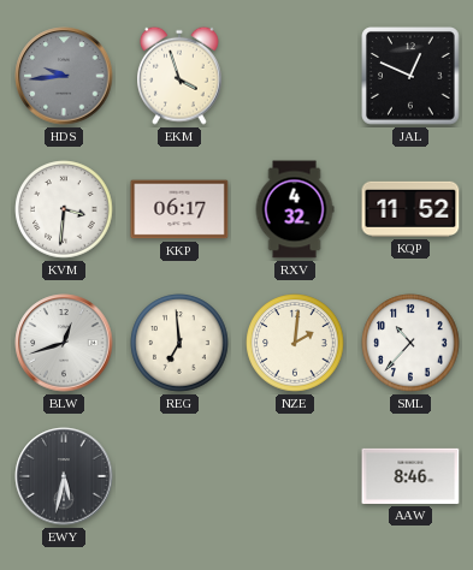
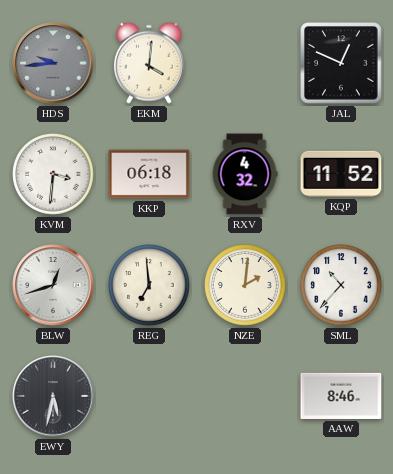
EKM: 3:57 -> 4:01
KKP: 06:17 -> 06:18
